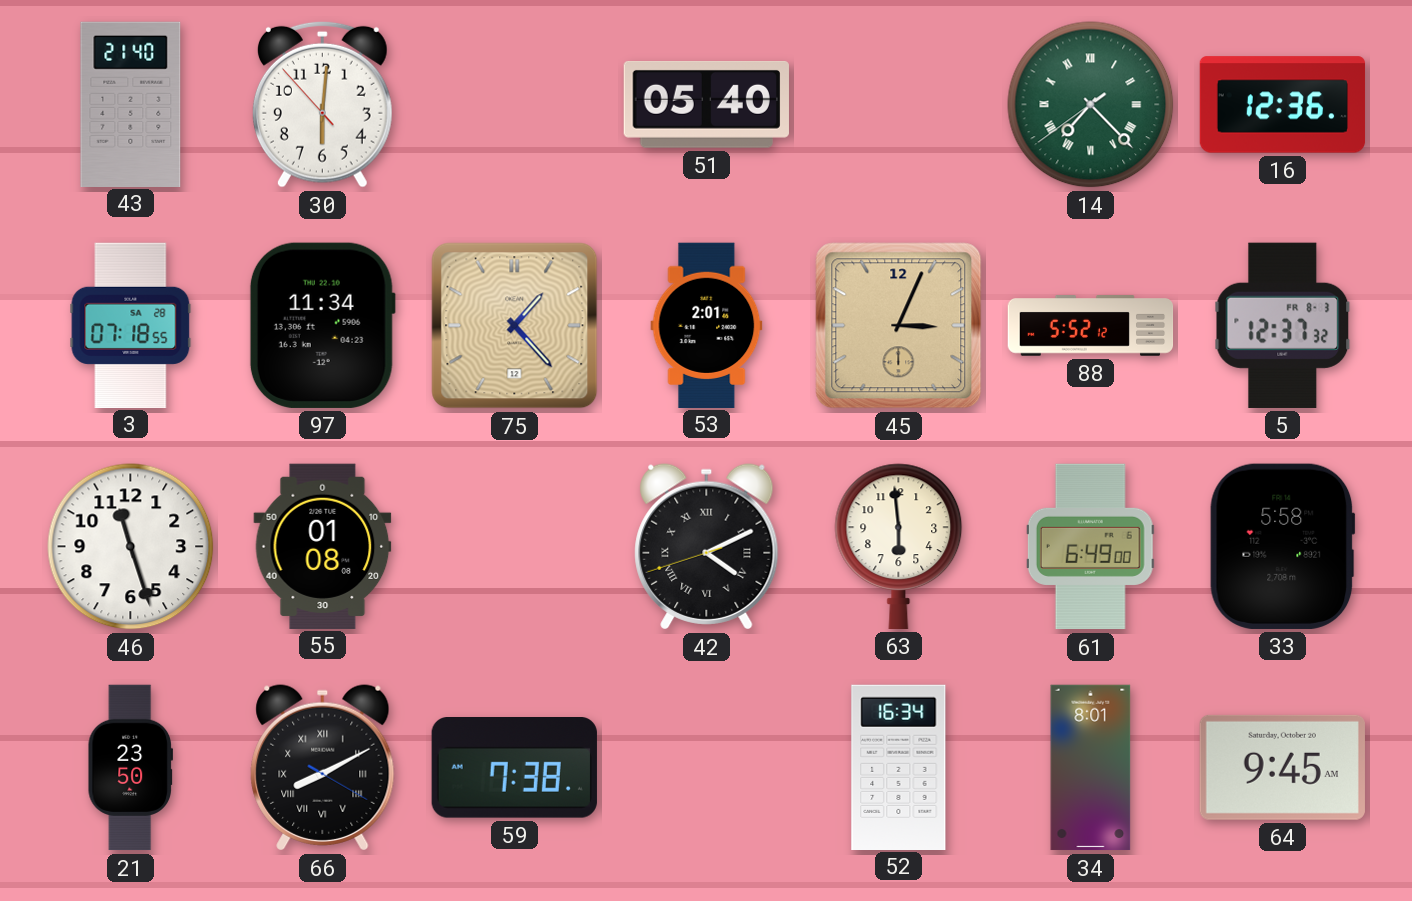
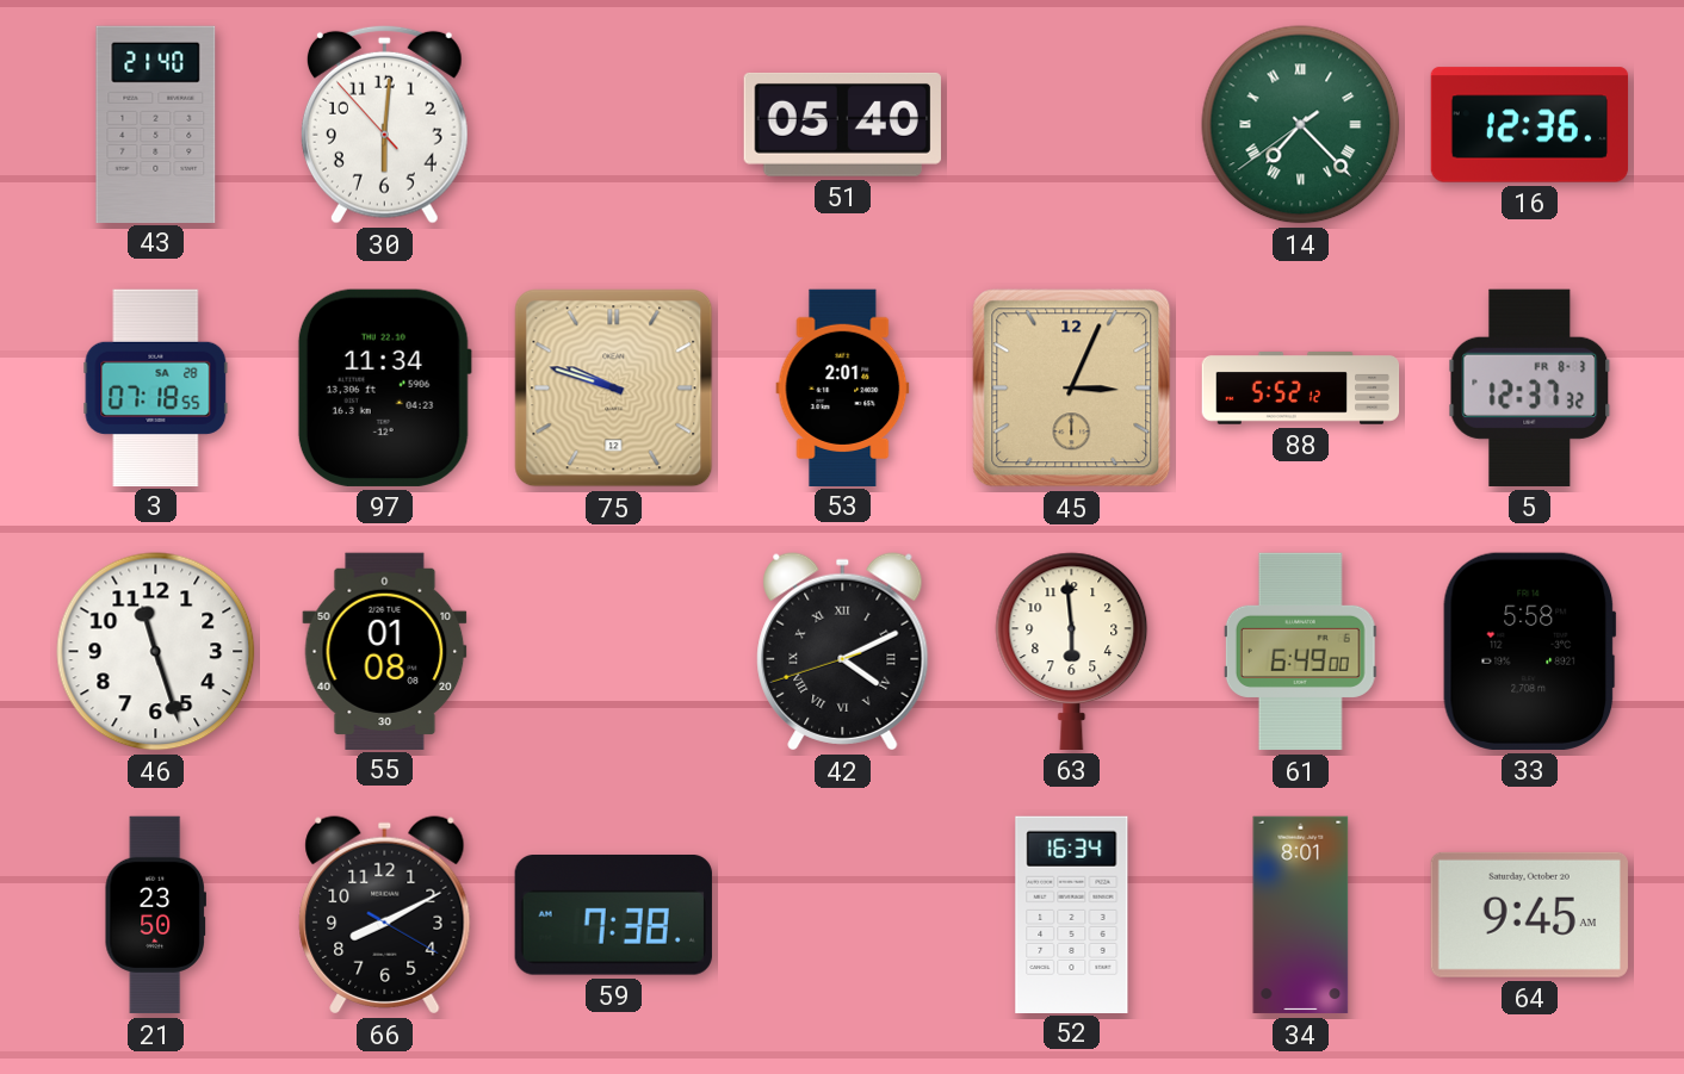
75: 1:23 -> 9:48
66 numerals: Roman -> Arabic
